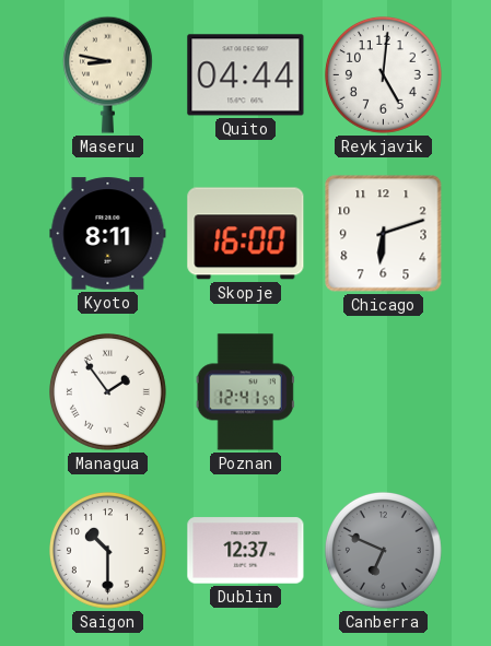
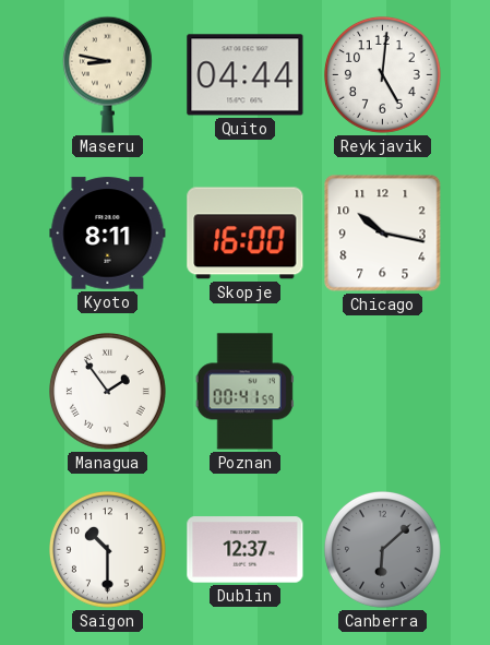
Chicago: 6:12 -> 10:17
Poznan: 12:41 -> 00:41
Canberra: 6:49 -> 6:08
